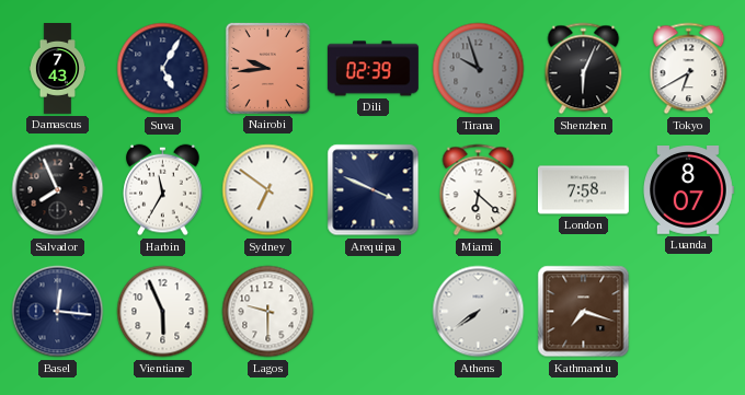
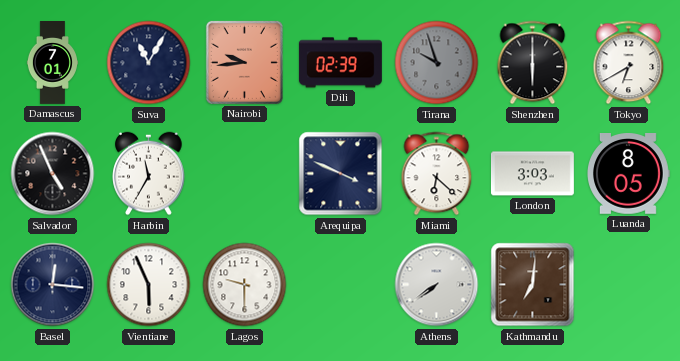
Damascus: 7:43 -> 7:01
Suva: 5:05 -> 11:05
Shenzhen: 6:04 -> 6:00
Salvador: 7:56 -> 4:56
Sydney: 6:51 -> none
London: 7:58 -> 3:03
Luanda: 8:07 -> 8:05
Kathmandu: 7:18 -> 7:01
